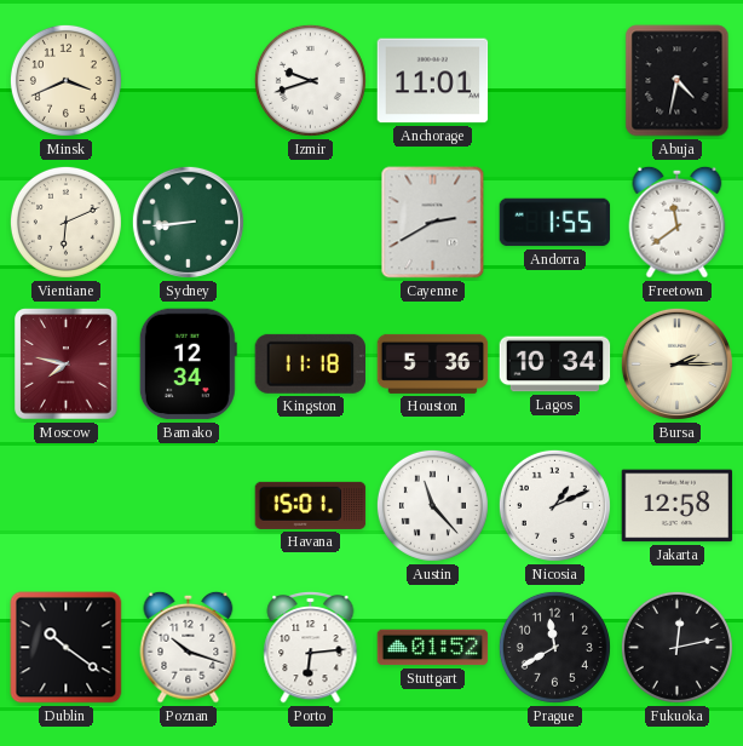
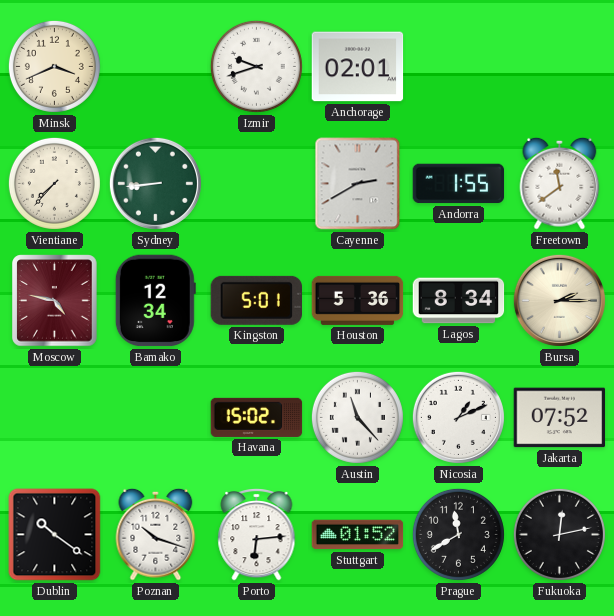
Anchorage: 11:01 -> 02:01
Abuja: 4:32 -> none
Vientiane: 6:11 -> 7:37
Moscow: 7:47 -> 4:47
Kingston: 11:18 -> 5:01
Lagos: 10:34 -> 8:34
Havana: 15:01 -> 15:02
Jakarta: 12:58 -> 07:52
